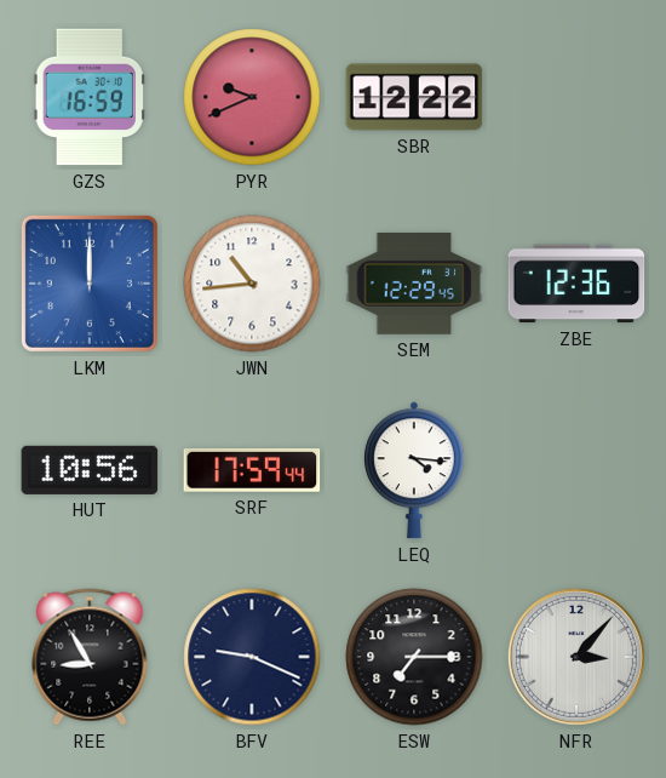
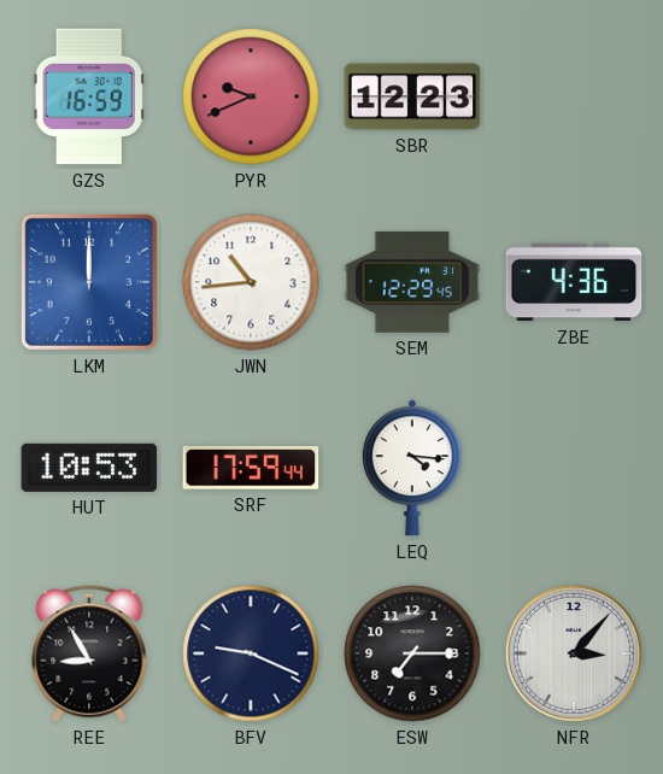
SBR: 12:22 -> 12:23
ZBE: 12:36 -> 4:36
HUT: 10:56 -> 10:53
